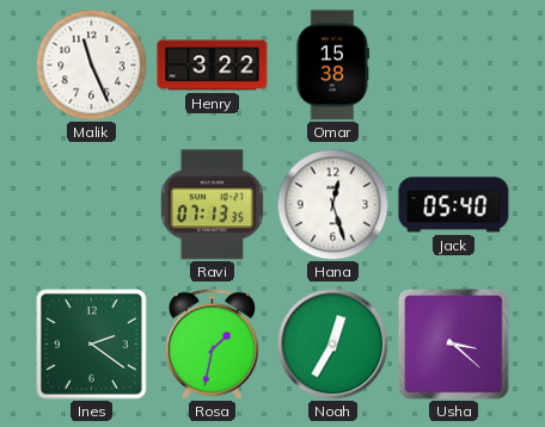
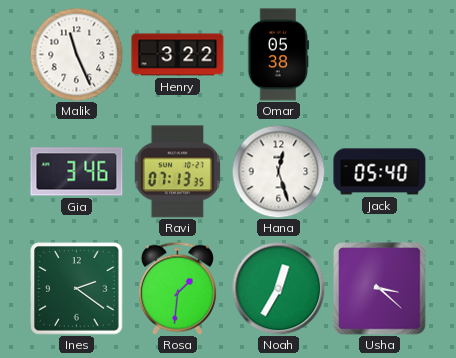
Omar: 15:38 -> 05:38
Gia: none -> 3:46
Rosa: 1:32 -> 1:31
